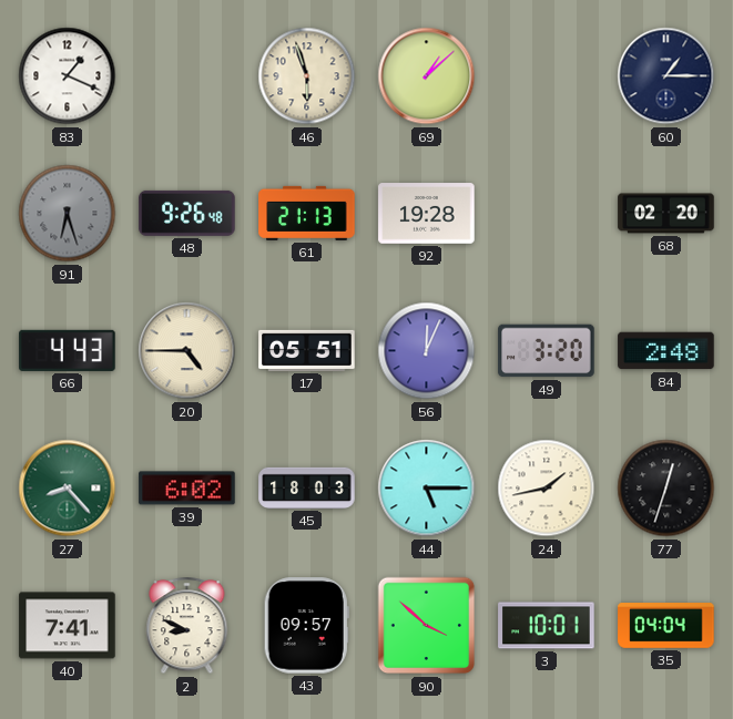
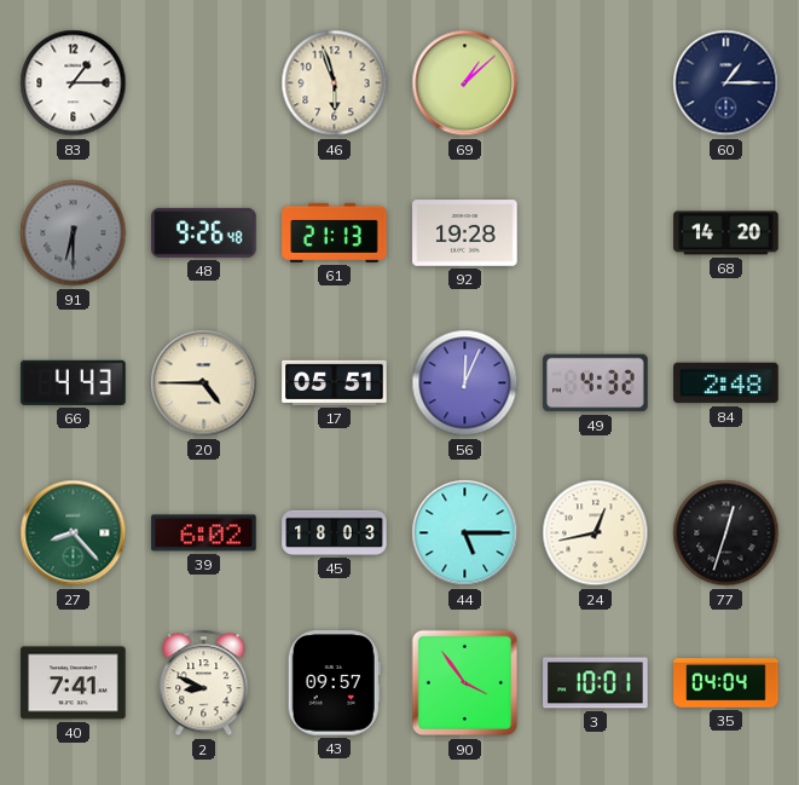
83: 1:19 -> 1:15
91: 6:27 -> 6:30
68: 02:20 -> 14:20
49: 3:20 -> 4:32
24: 1:43 -> 12:43
90: 3:52 -> 3:54
